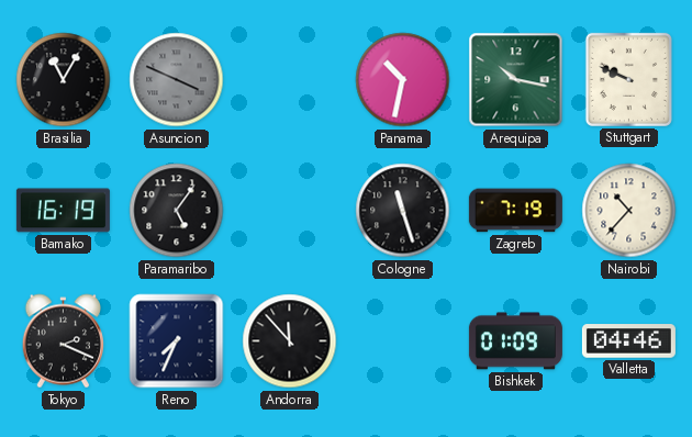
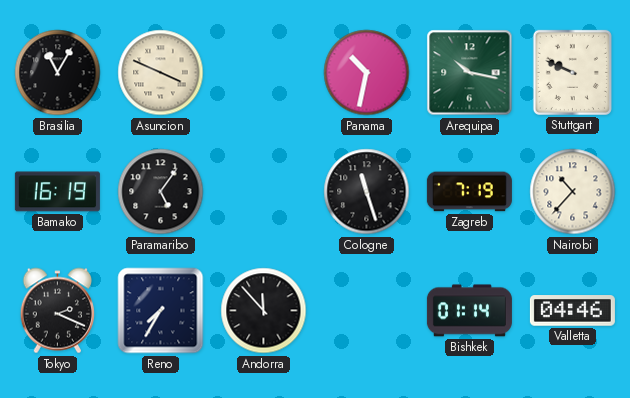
Asuncion dial: grey -> cream
Reno: 7:34 -> 7:35
Bishkek: 01:09 -> 01:14
